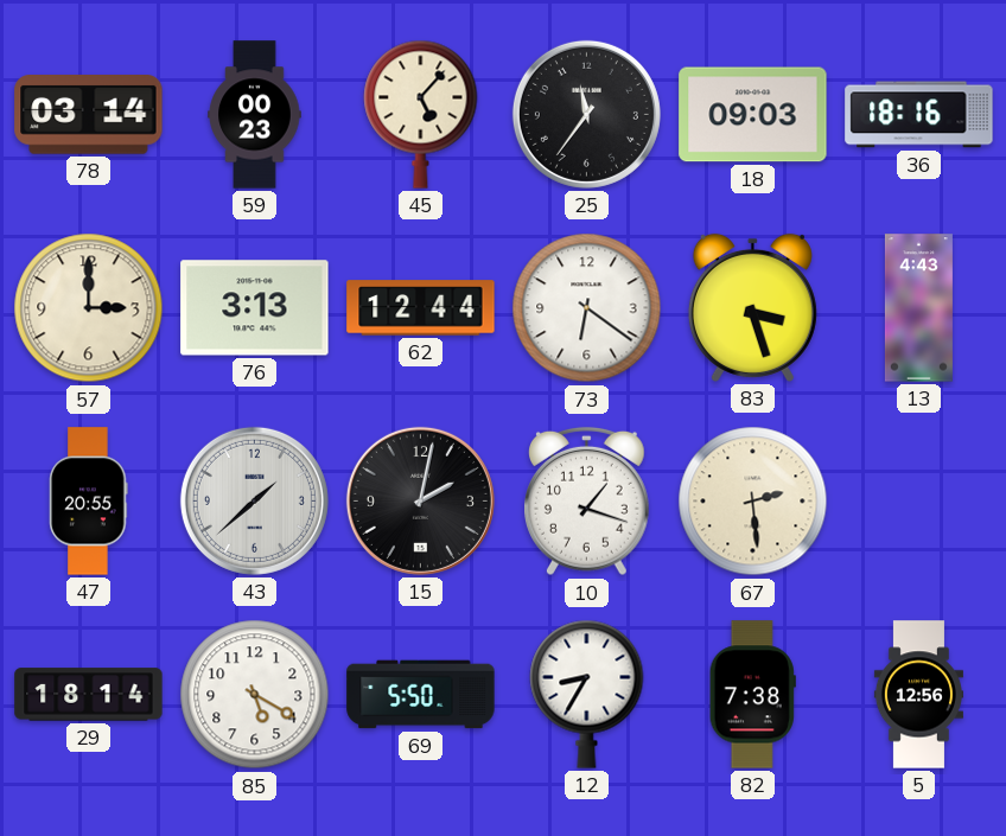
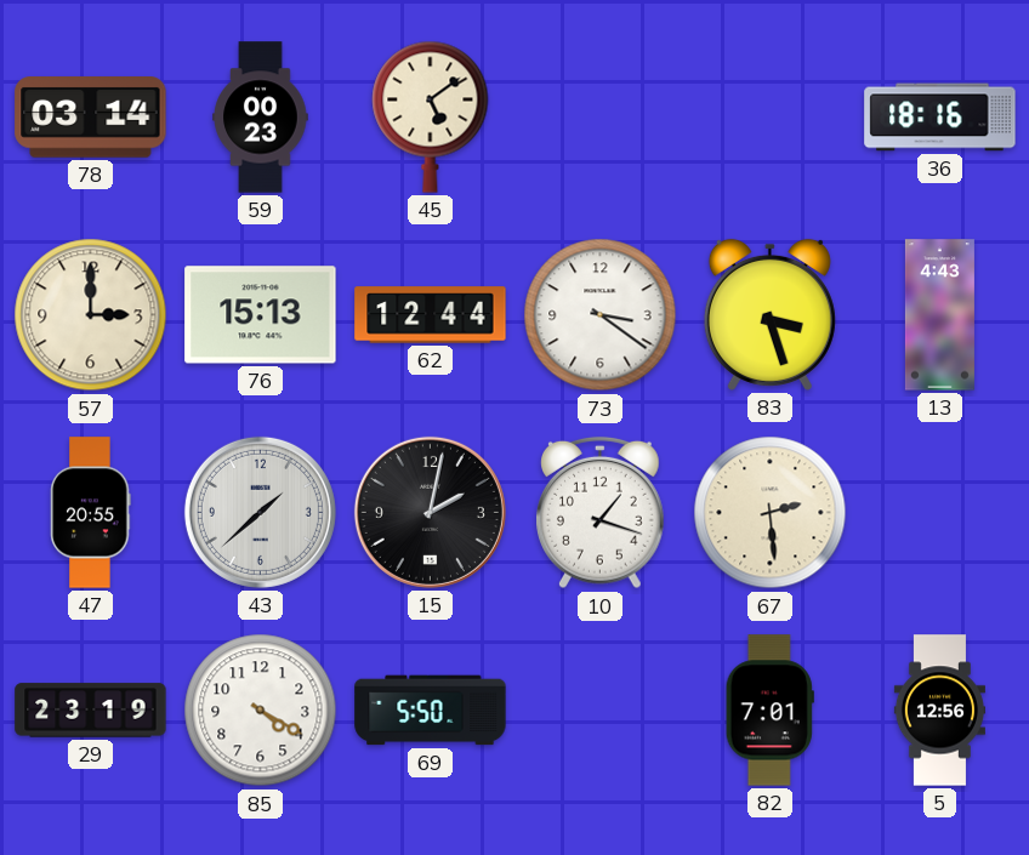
45: 5:07 -> 5:09
25: 11:36 -> none
18: 09:03 -> none
76: 3:13 -> 15:13
73: 6:21 -> 3:21
29: 18:14 -> 23:19
85: 5:20 -> 4:20
12: 8:35 -> none
82: 7:38 -> 7:01
